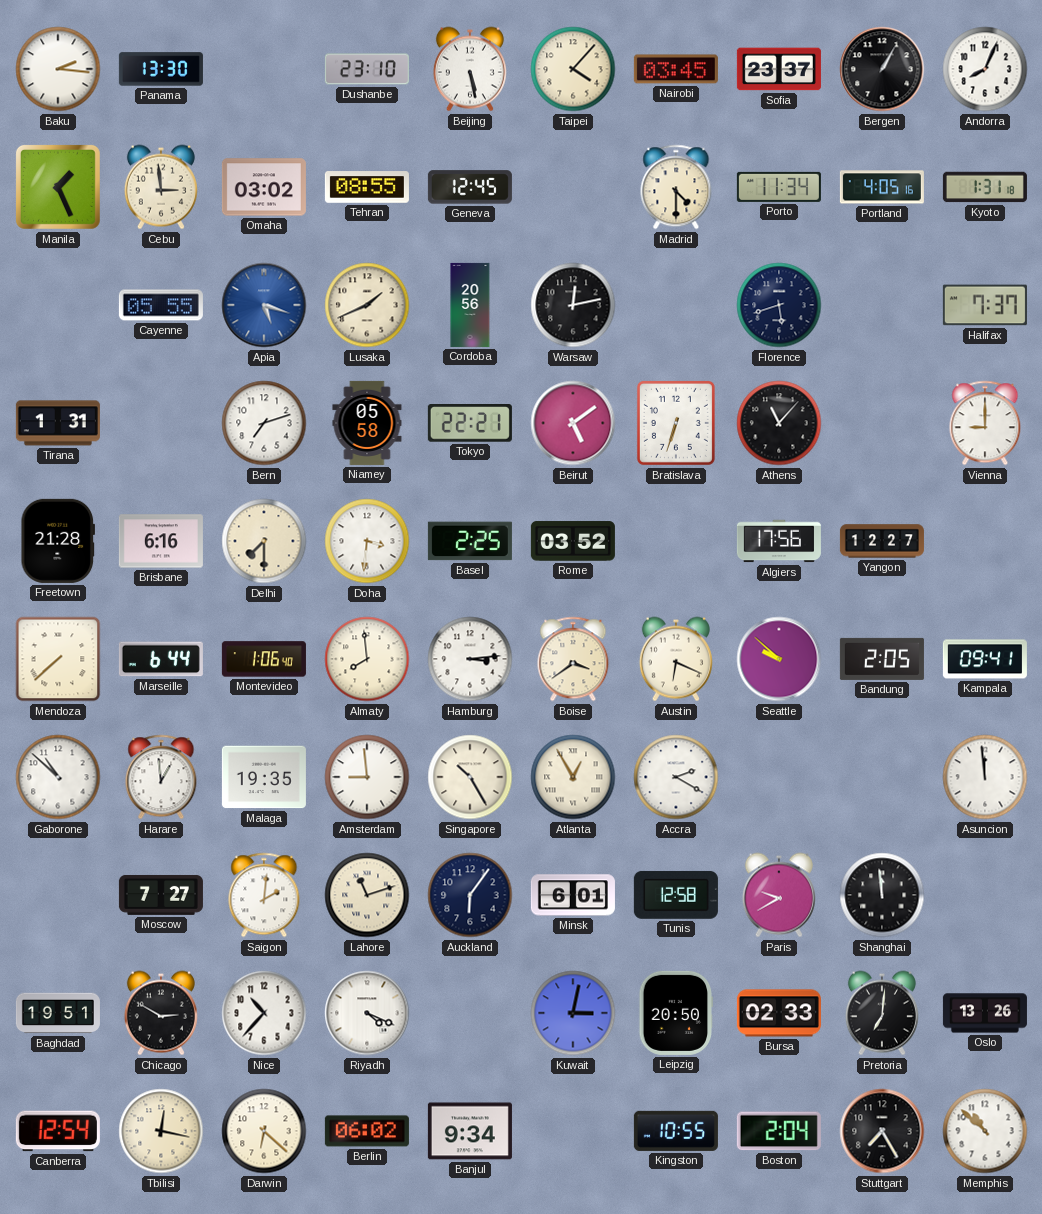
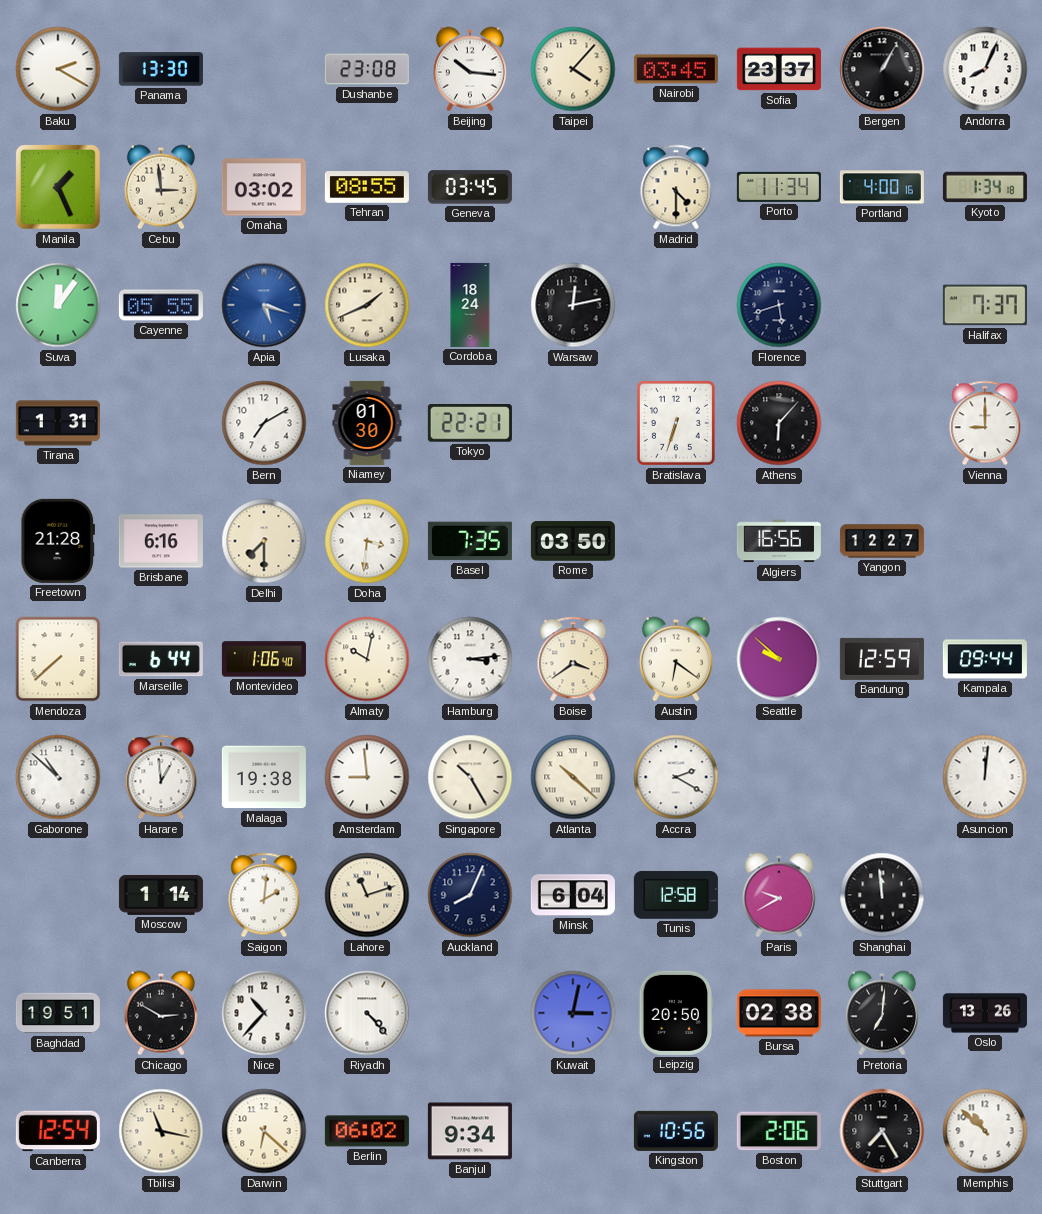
Baku: 2:16 -> 2:20
Dushanbe: 23:10 -> 23:08
Beijing: 5:28 -> 10:16
Geneva: 12:45 -> 03:45
Portland: 4:05 -> 4:00
Kyoto: 1:31 -> 1:34
Suva: none -> 12:06
Cordoba: 20:56 -> 18:24
Bern: 7:12 -> 7:10
Niamey: 05:58 -> 01:30
Beirut: 5:09 -> none
Athens: 11:07 -> 6:07
Basel: 2:25 -> 7:35
Rome: 03:52 -> 03:50
Algiers: 17:56 -> 16:56
Almaty: 7:59 -> 10:02
Austin: 6:19 -> 6:21
Bandung: 2:05 -> 12:59
Kampala: 09:41 -> 09:44
Malaga: 19:35 -> 19:38
Atlanta: 12:55 -> 10:22
Asuncion: 11:59 -> 12:01
Moscow: 7:27 -> 1:14
Auckland: 6:06 -> 8:04
Minsk: 6:01 -> 6:04
Riyadh: 4:19 -> 4:23
Bursa: 02:33 -> 02:38
Tbilisi: 12:17 -> 11:17
Kingston: 10:55 -> 10:56
Boston: 2:04 -> 2:06
